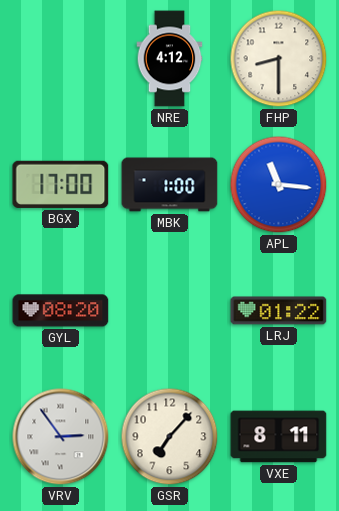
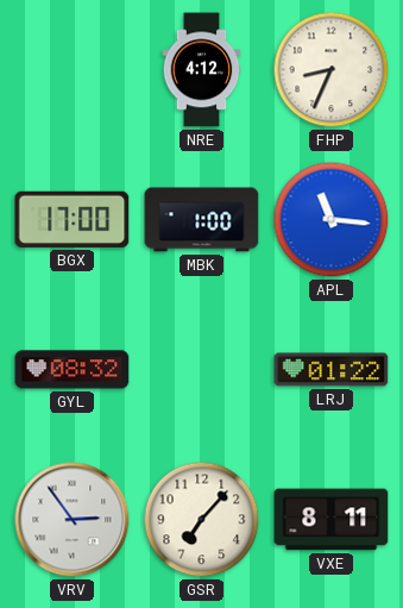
FHP: 8:30 -> 8:34
GYL: 08:20 -> 08:32
